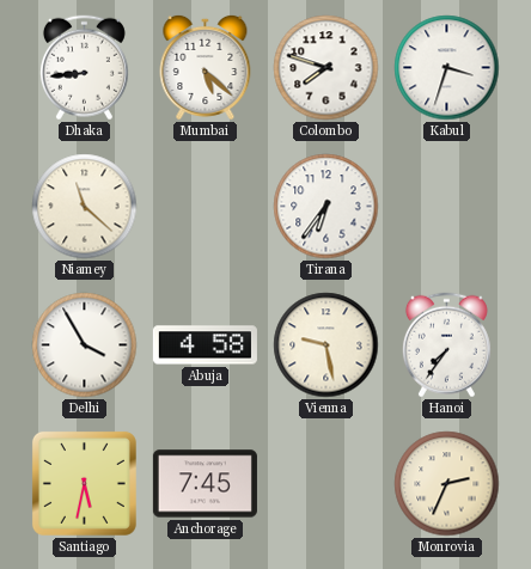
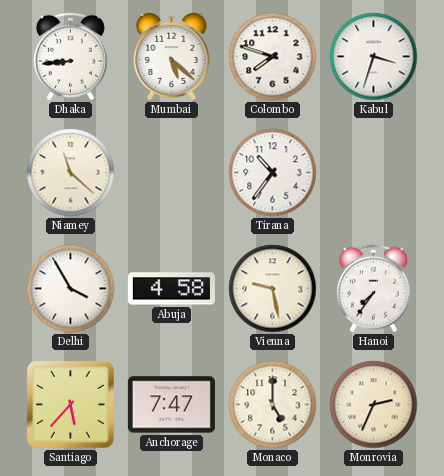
Tirana: 6:36 -> 10:36
Santiago: 5:32 -> 5:37
Anchorage: 7:45 -> 7:47
Monaco: none -> 5:00
